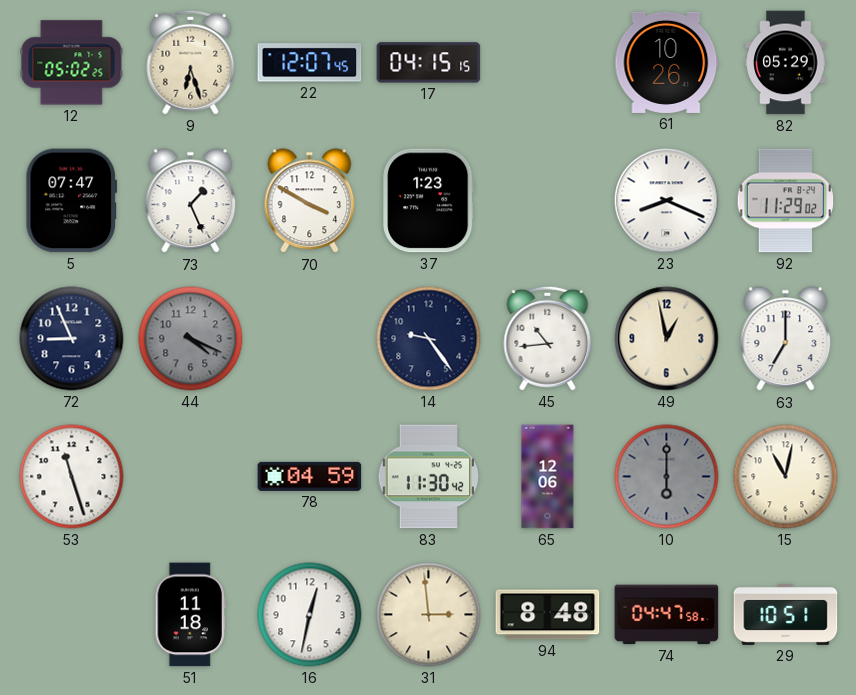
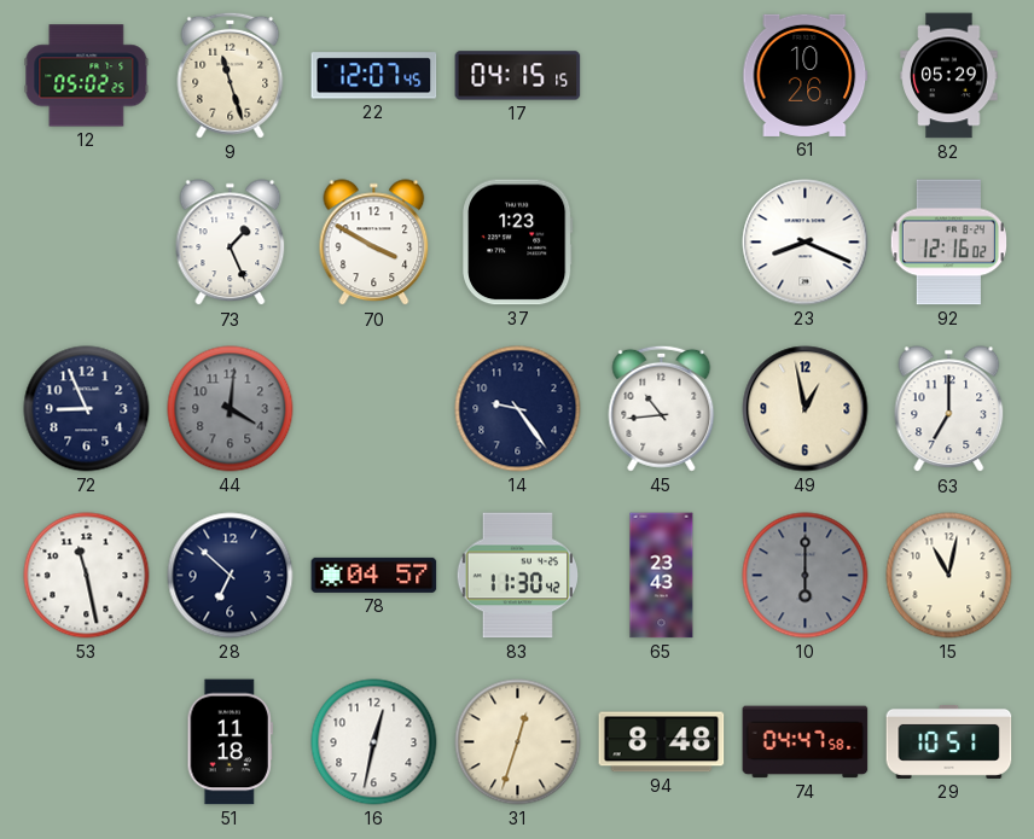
9: 6:27 -> 11:27
5: 07:47 -> none
92: 11:29 -> 12:16
44: 4:19 -> 4:01
53: 11:27 -> 11:28
28: none -> 6:52
78: 04:59 -> 04:57
65: 12:06 -> 23:43
31: 2:59 -> 12:33
